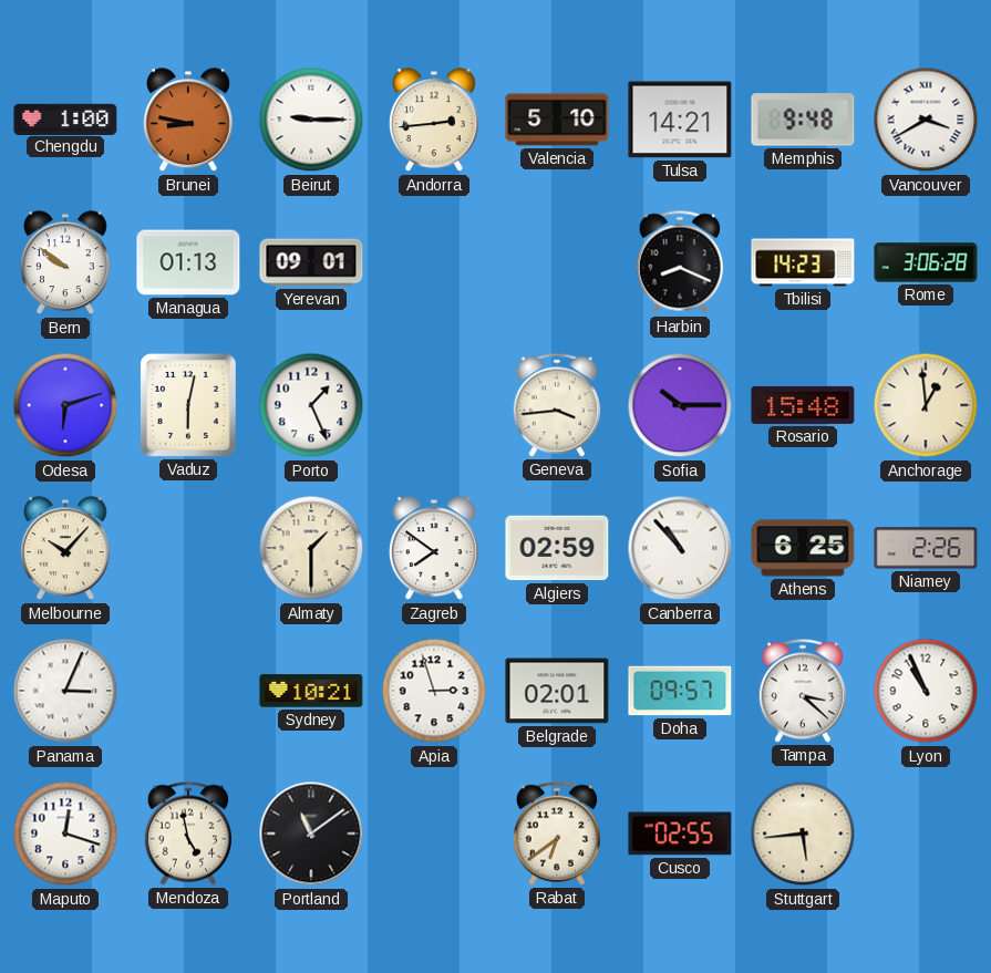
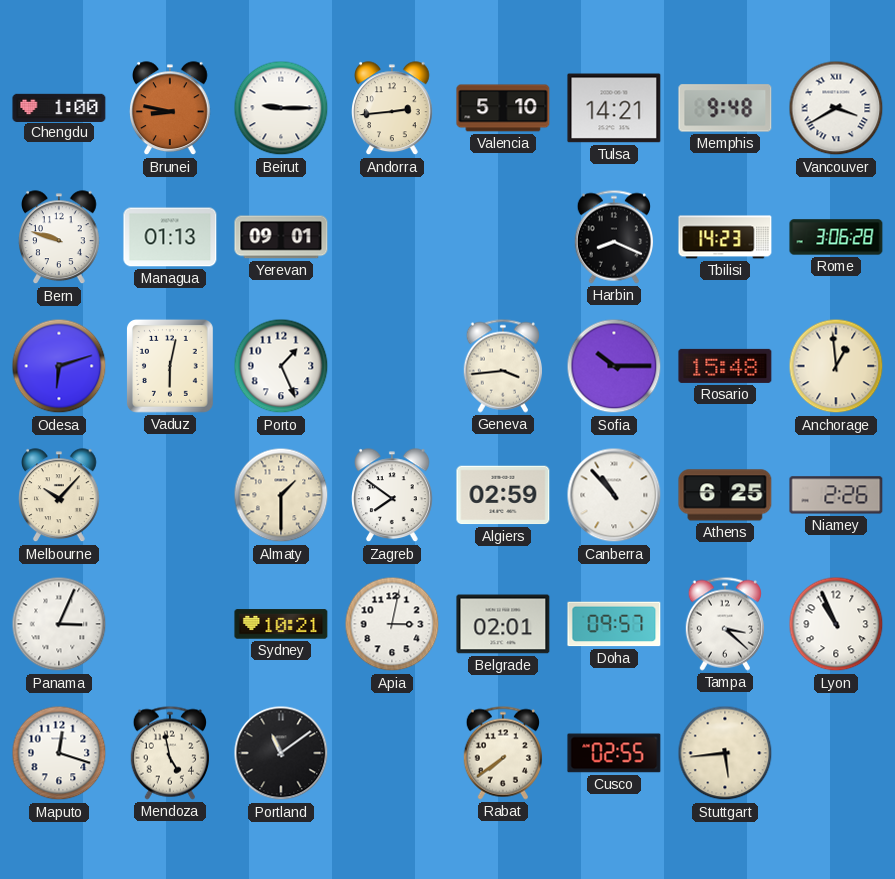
Bern: 9:51 -> 9:48
Apia: 2:57 -> 3:02
Rabat: 6:39 -> 7:39
